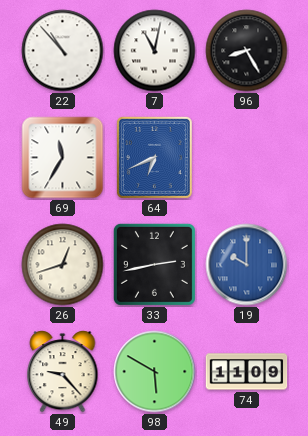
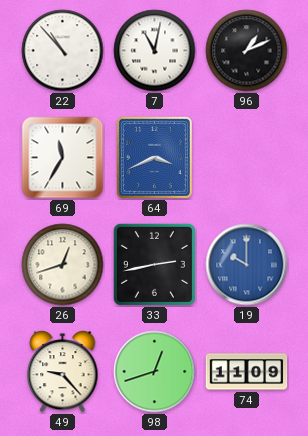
96: 8:25 -> 1:11
64: 6:41 -> 3:41
98: 5:50 -> 12:42
